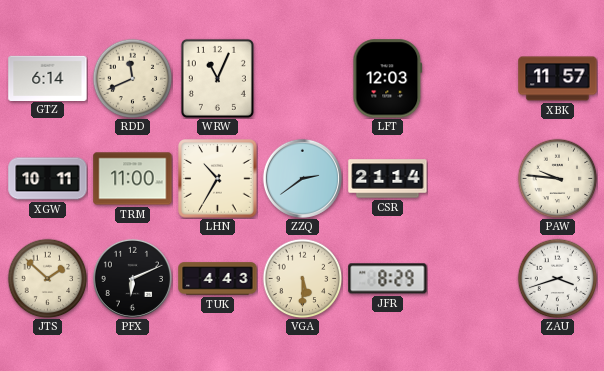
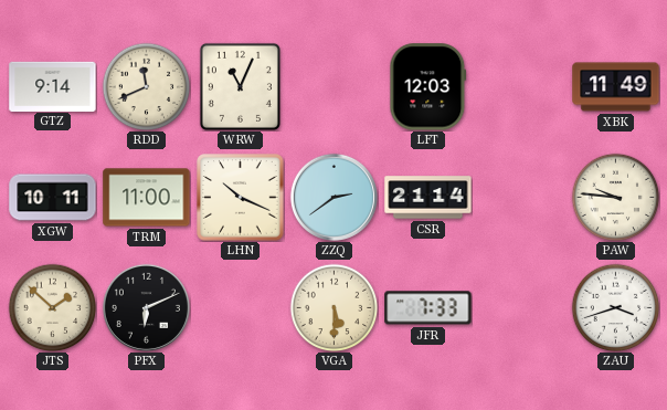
GTZ: 6:14 -> 9:14
XBK: 11:57 -> 11:49
LHN: 10:35 -> 10:19
TUK: 4:43 -> none
JFR: 8:29 -> 7:33
